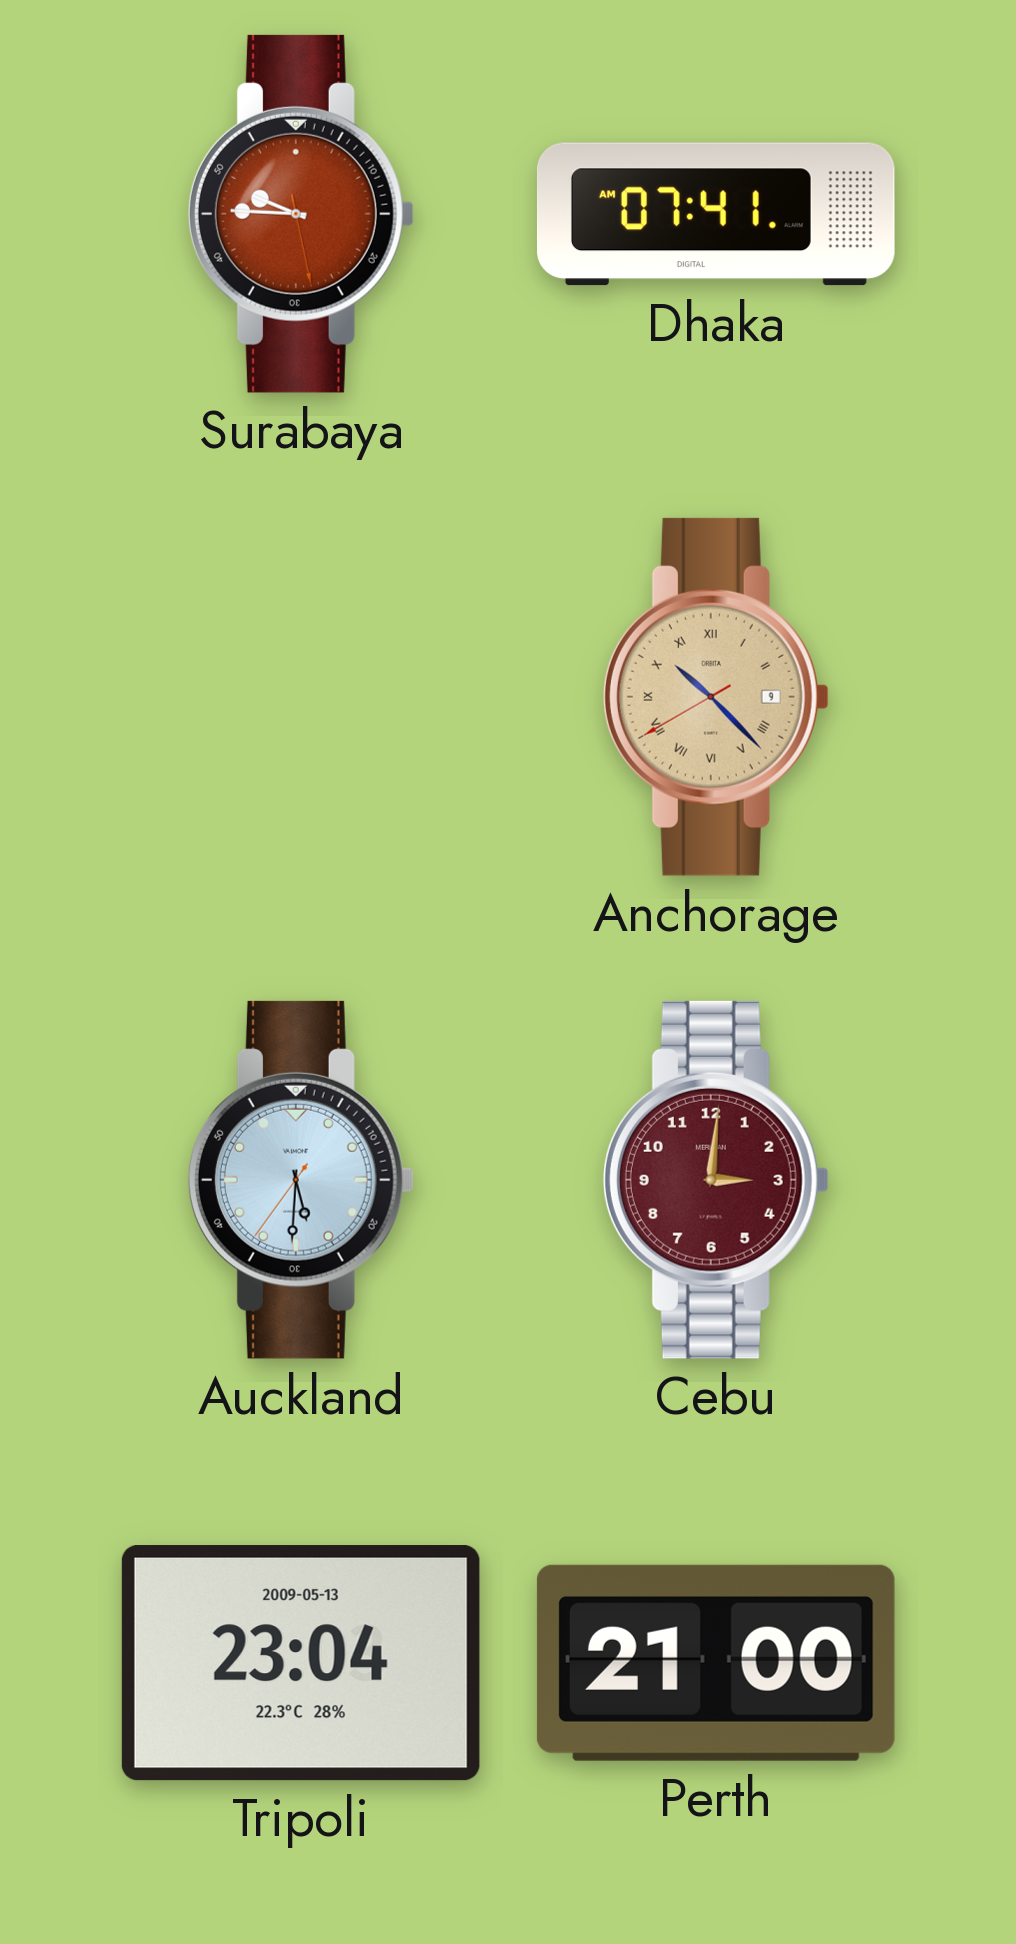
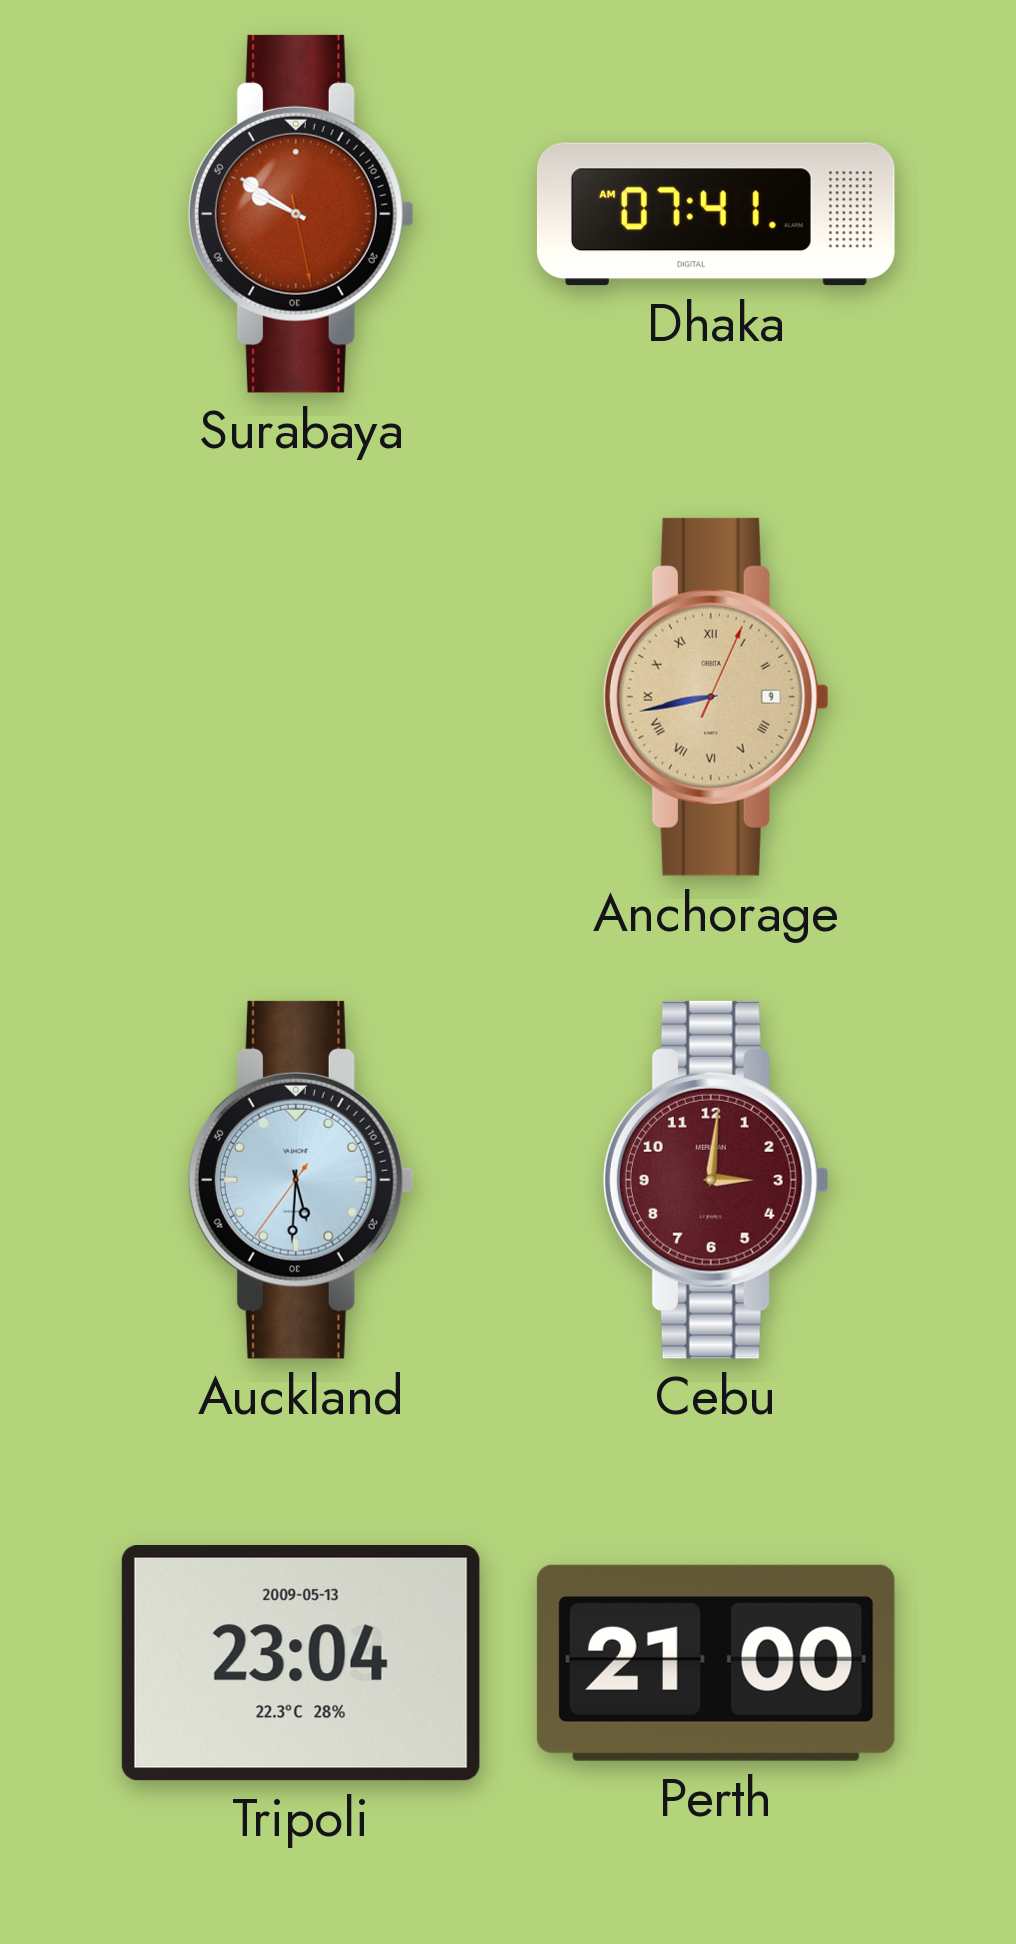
Surabaya: 9:45 -> 9:50
Anchorage: 10:22 -> 8:43
